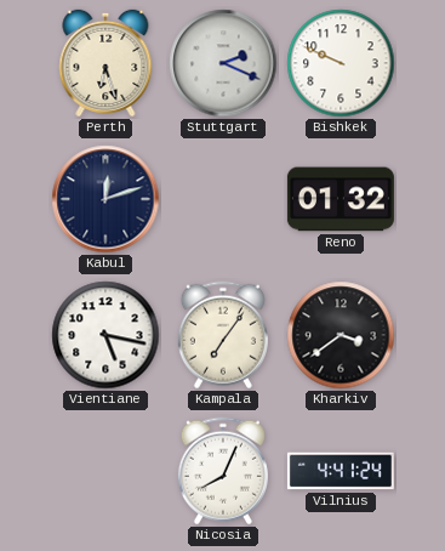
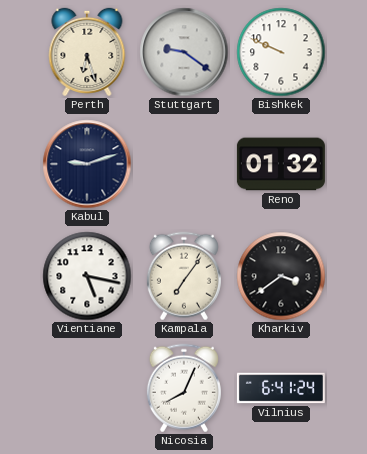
Stuttgart: 2:19 -> 9:21
Kabul: 12:12 -> 9:12
Vilnius: 4:41 -> 6:41
